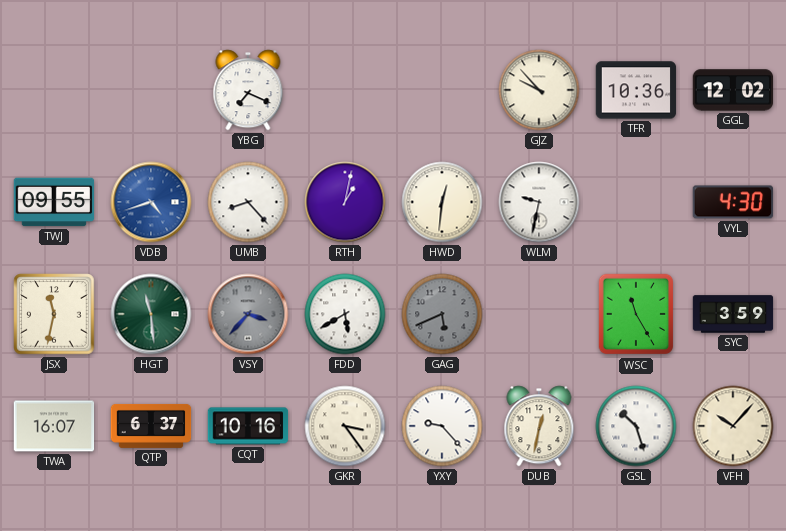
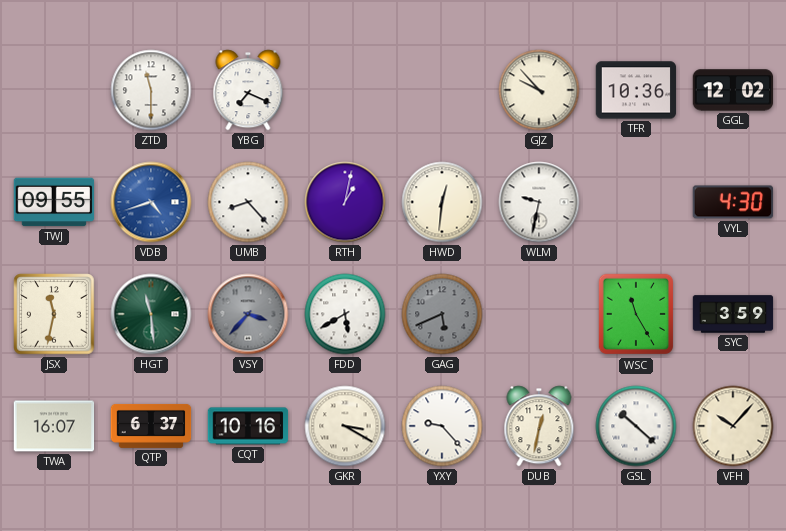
ZTD: none -> 11:30
GKR: 3:24 -> 3:20
GSL: 10:27 -> 10:22
